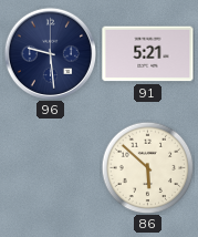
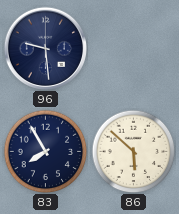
91: 5:21 -> none
83: none -> 7:55
